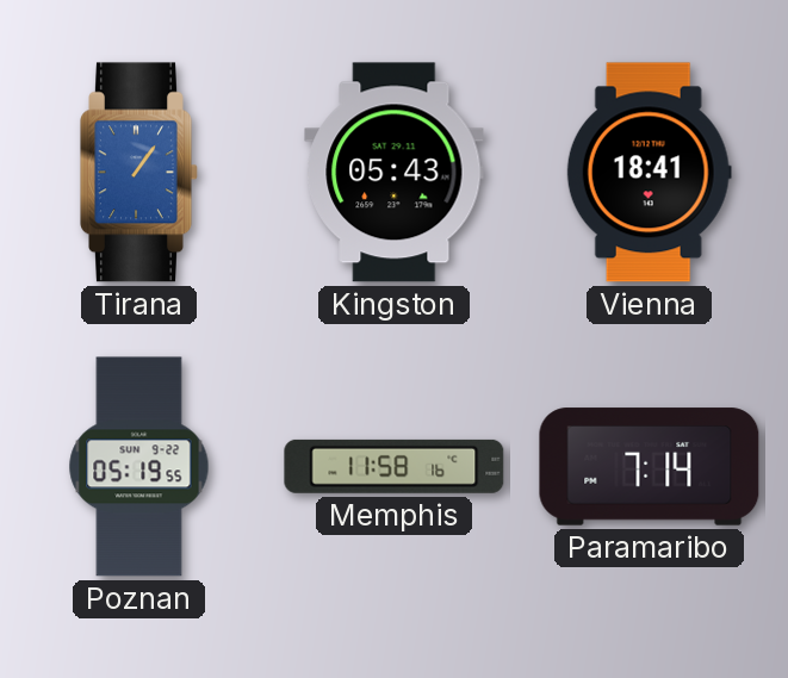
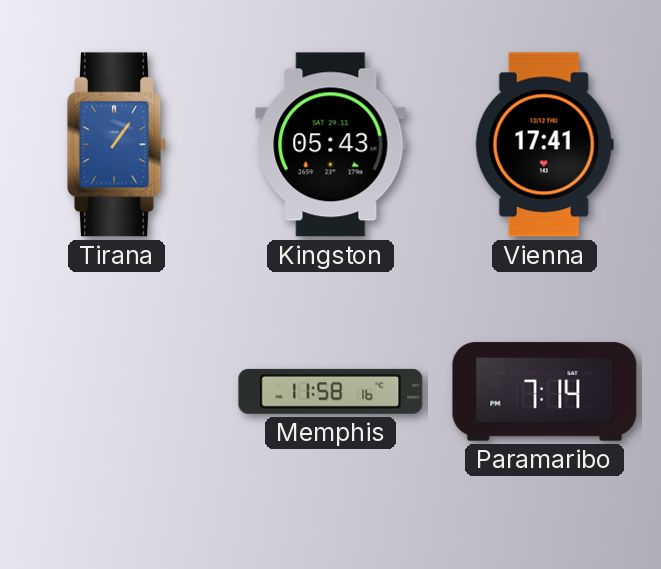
Vienna: 18:41 -> 17:41
Poznan: 05:19 -> none
